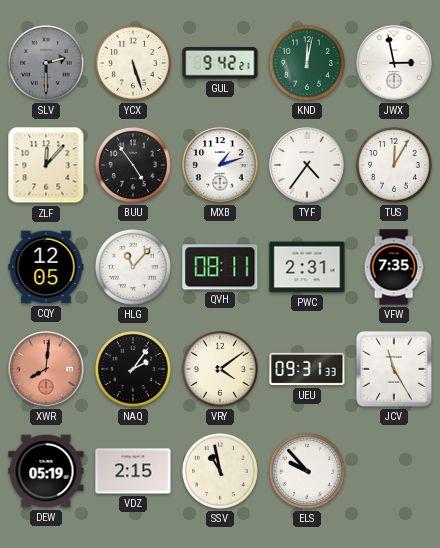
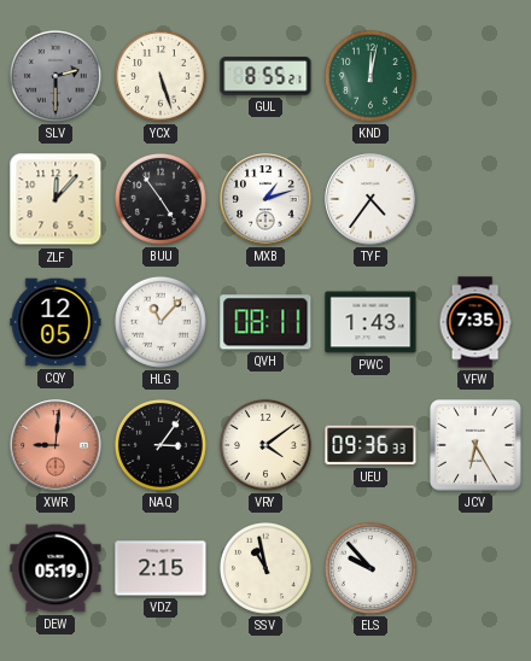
GUL: 9:42 -> 8:55
JWX: 2:58 -> none
TUS: 12:05 -> none
PWC: 2:31 -> 1:43
XWR: 8:01 -> 9:01
NAQ: 2:06 -> 3:06
UEU: 09:31 -> 09:36
JCV: 11:25 -> 6:25
